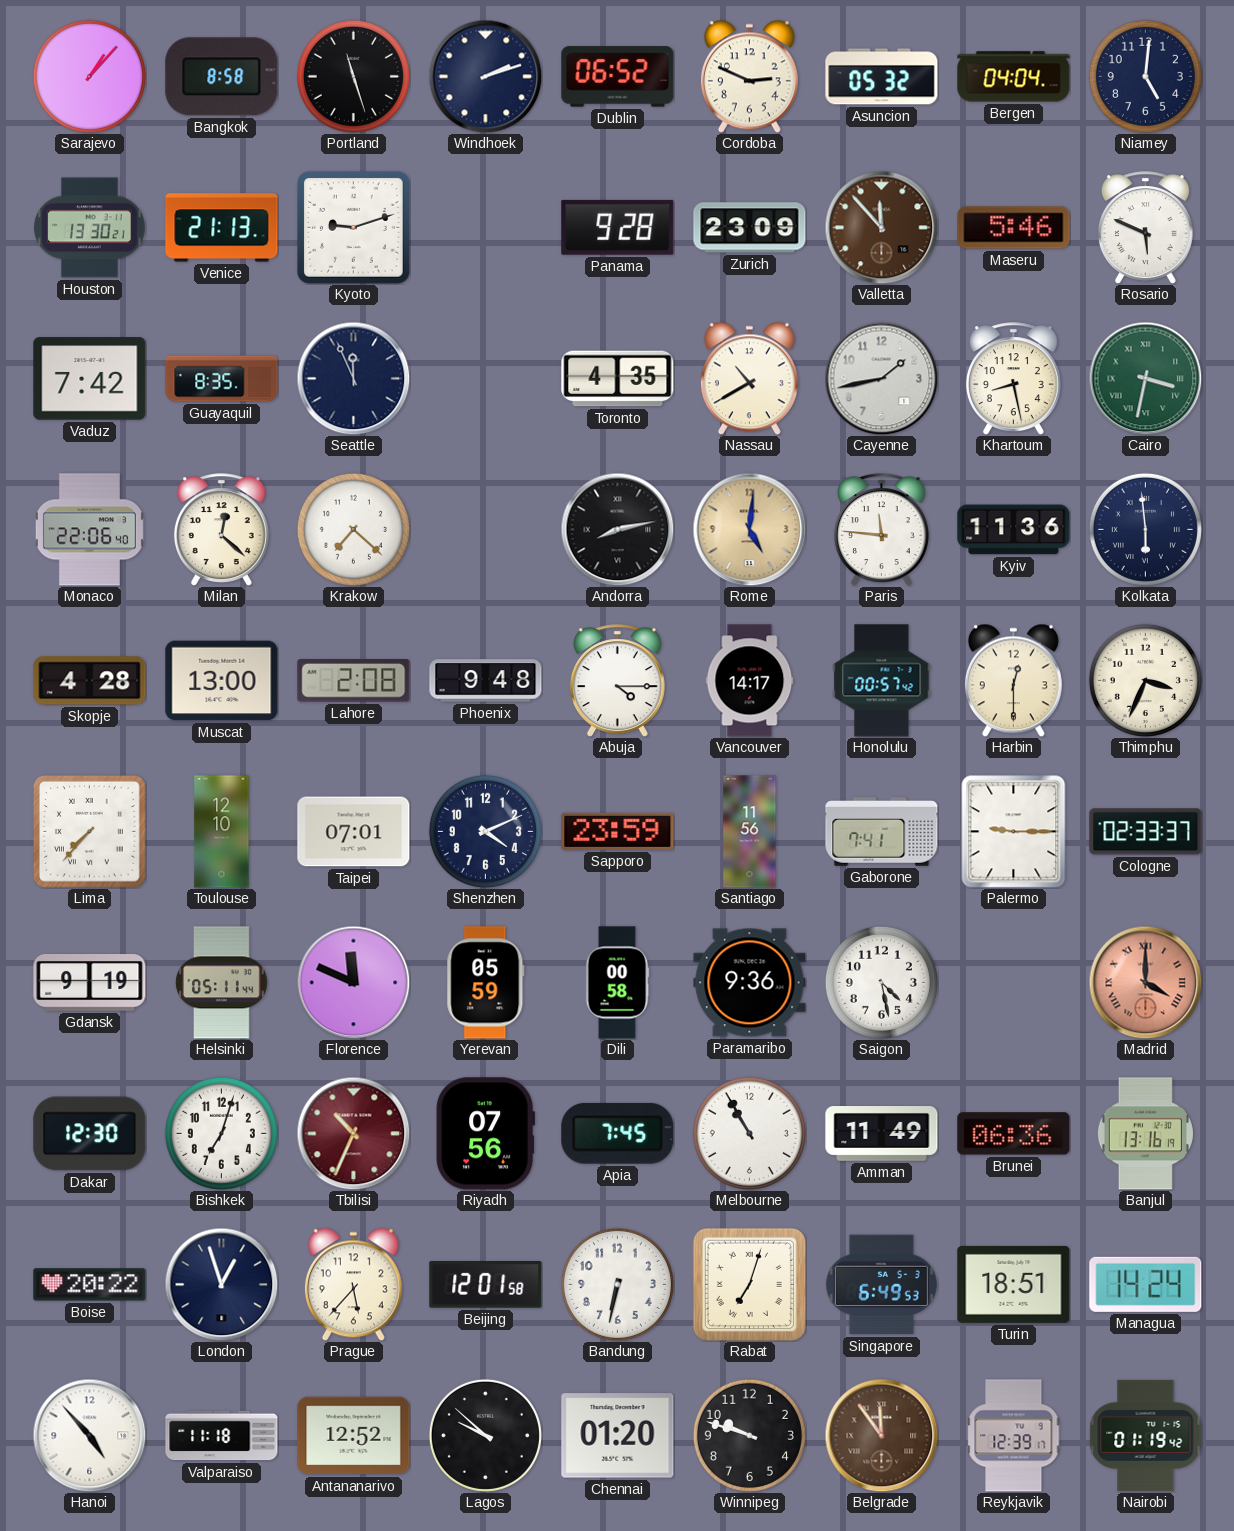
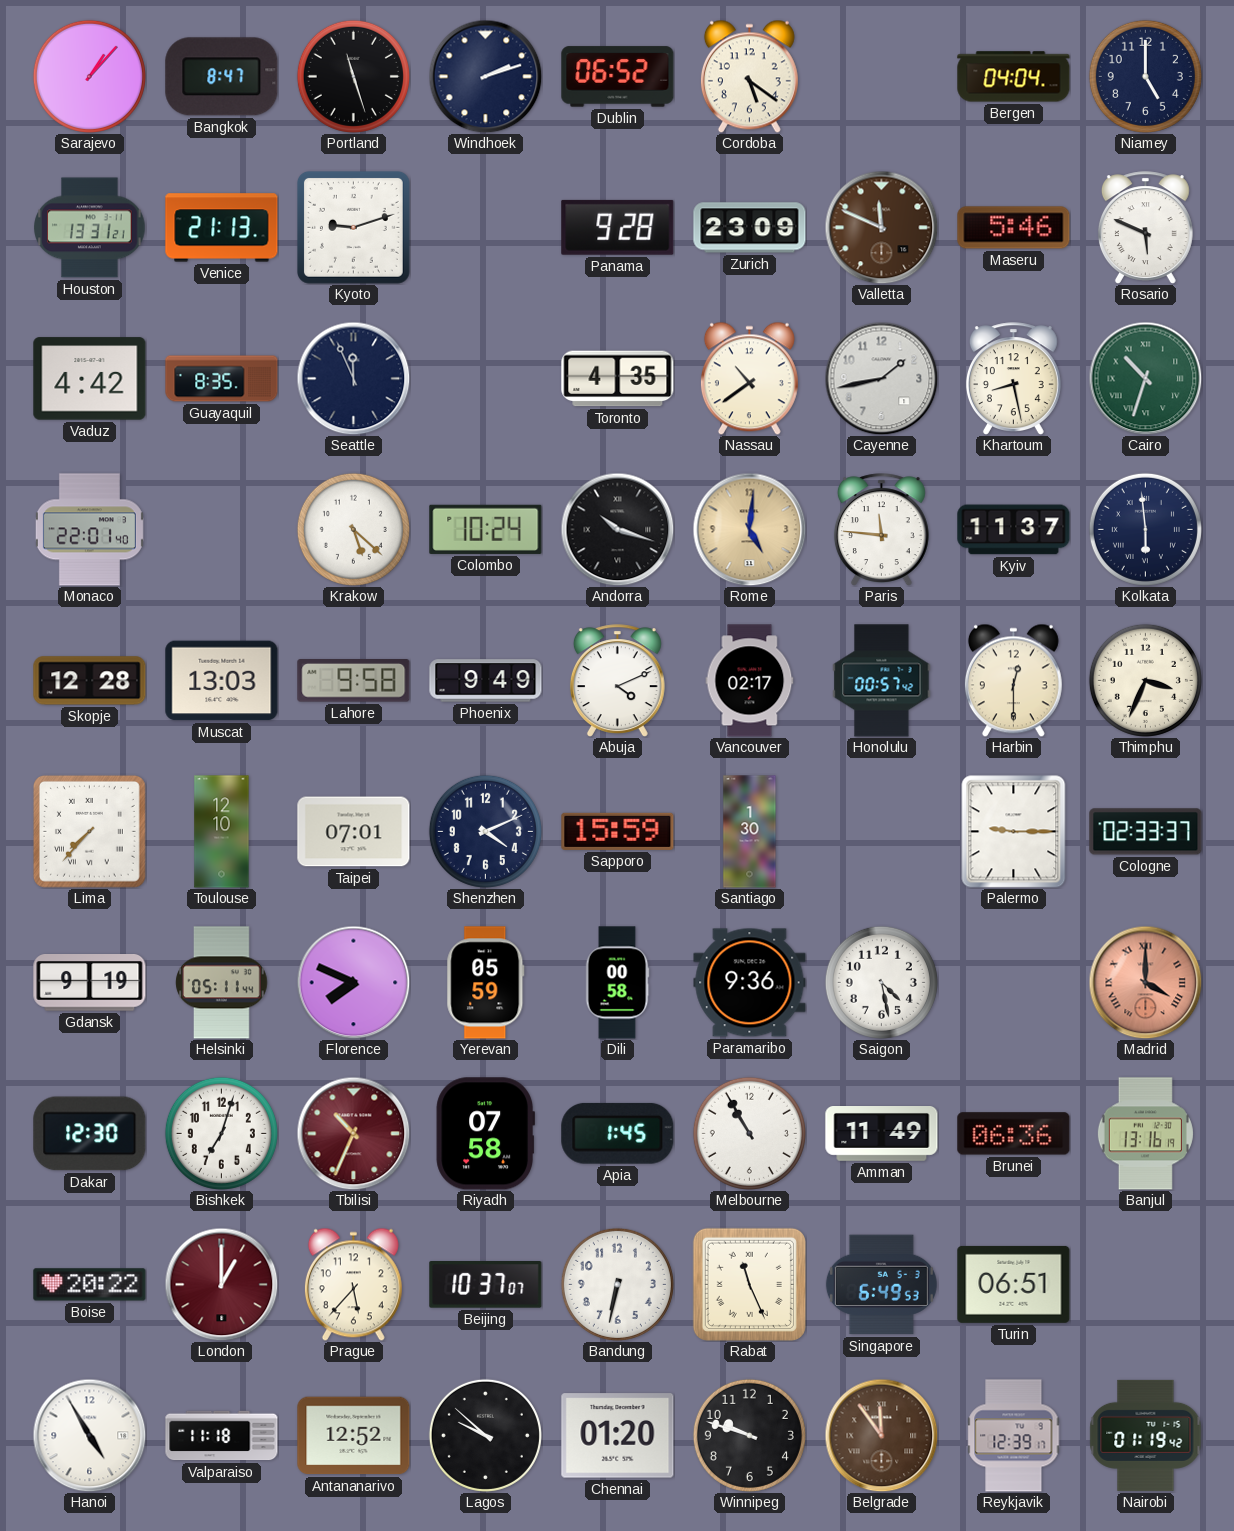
Bangkok: 8:58 -> 8:47
Cordoba: 2:49 -> 5:21
Asuncion: 05:32 -> none
Niamey: 5:01 -> 5:00
Houston: 13:30 -> 13:31
Valletta: 11:53 -> 11:49
Vaduz: 7:42 -> 4:42
Nassau: 10:40 -> 10:39
Cairo: 3:32 -> 10:33
Monaco: 22:06 -> 22:01
Milan: 12:22 -> none
Krakow: 7:22 -> 5:22
Colombo: none -> 10:24
Andorra: 8:13 -> 10:18
Kyiv: 11:36 -> 11:37
Skopje: 4:28 -> 12:28
Muscat: 13:00 -> 13:03
Lahore: 2:08 -> 9:58
Phoenix: 9:48 -> 9:49
Abuja: 4:15 -> 4:11
Vancouver: 14:17 -> 02:17
Sapporo: 23:59 -> 15:59
Santiago: 11:56 -> 1:30
Gaborone: 7:41 -> none
Florence: 11:49 -> 7:49
Riyadh: 07:56 -> 07:58
Apia: 7:45 -> 1:45
London: 12:57 -> 1:00
London dial: navy -> burgundy
Beijing: 12:01 -> 10:37
Rabat: 7:03 -> 11:26
Turin: 18:51 -> 06:51
Managua: 14:24 -> none
Hanoi: 4:53 -> 4:55
